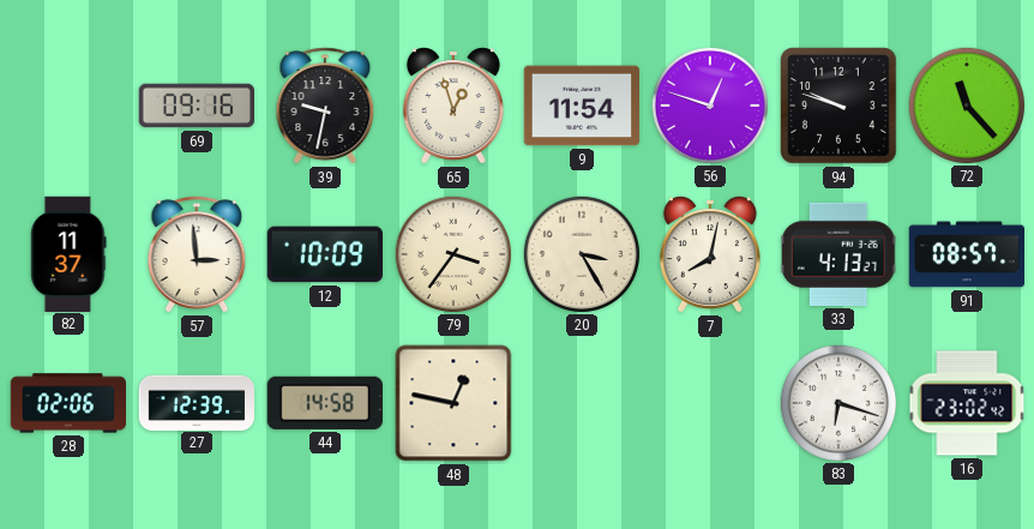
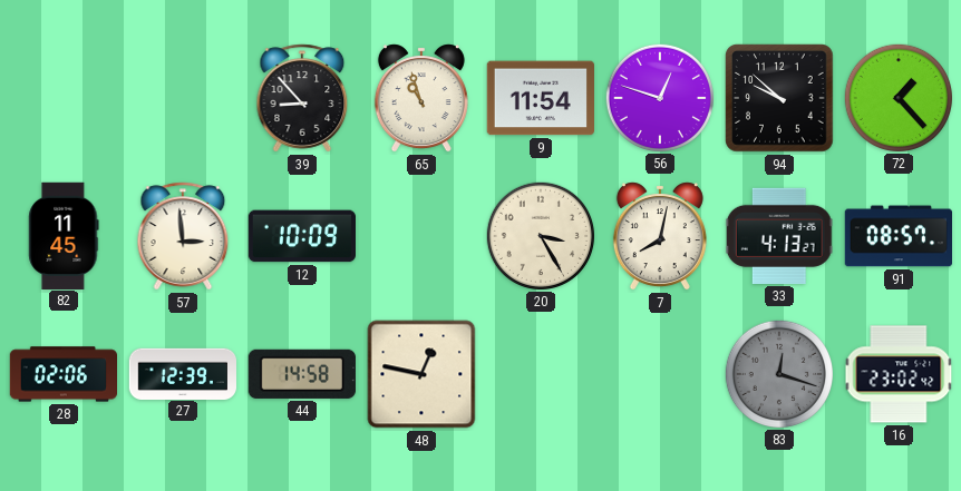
69: 09:16 -> none
39: 9:32 -> 8:53
65: 12:57 -> 10:57
94: 9:48 -> 9:52
72: 11:23 -> 1:23
82: 11:37 -> 11:45
79: 3:36 -> none
83: 6:18 -> 12:18
83 dial: white -> grey
